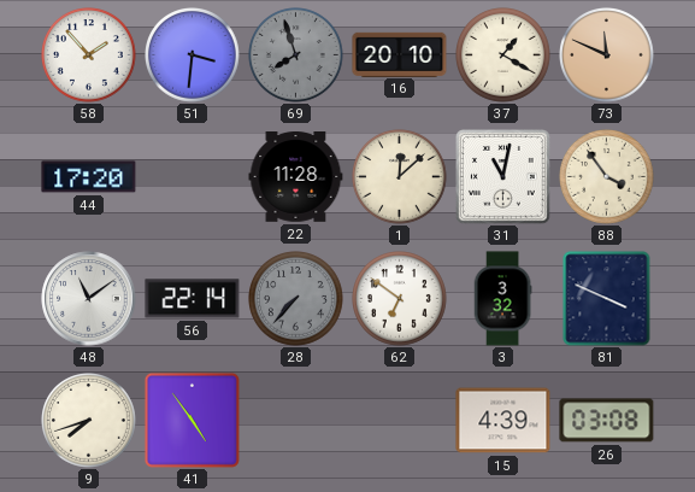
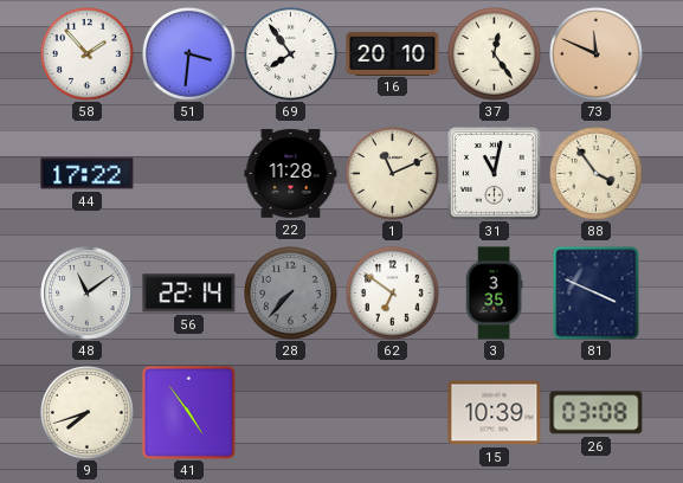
69: 7:57 -> 7:54
69 dial: grey -> white
37: 1:20 -> 12:24
44: 17:20 -> 17:22
1: 12:08 -> 11:11
3: 3:32 -> 3:35
15: 4:39 -> 10:39
